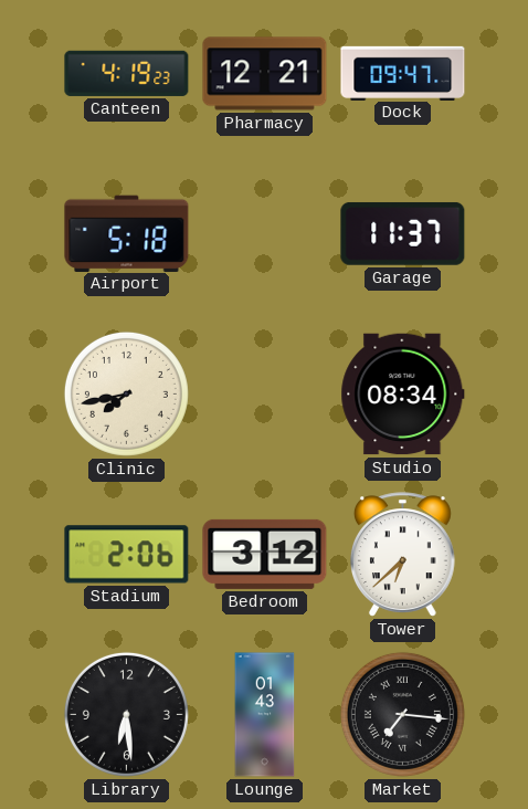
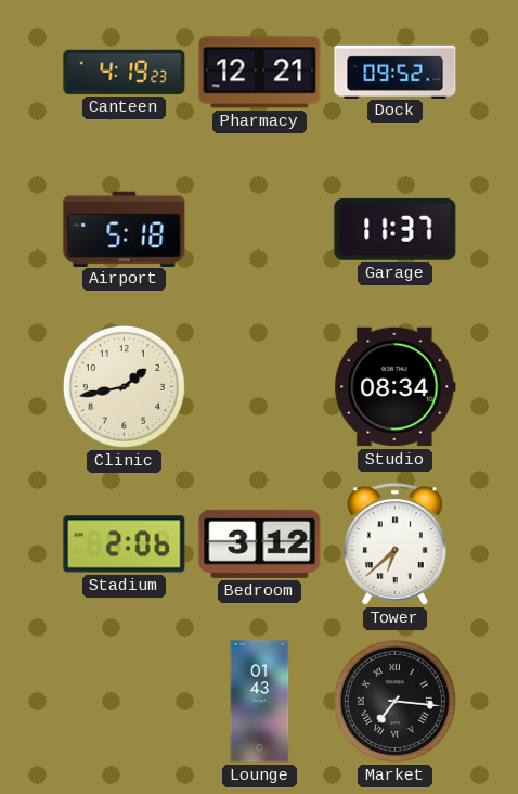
Dock: 09:47 -> 09:52
Clinic: 7:43 -> 1:43
Library: 6:29 -> none
